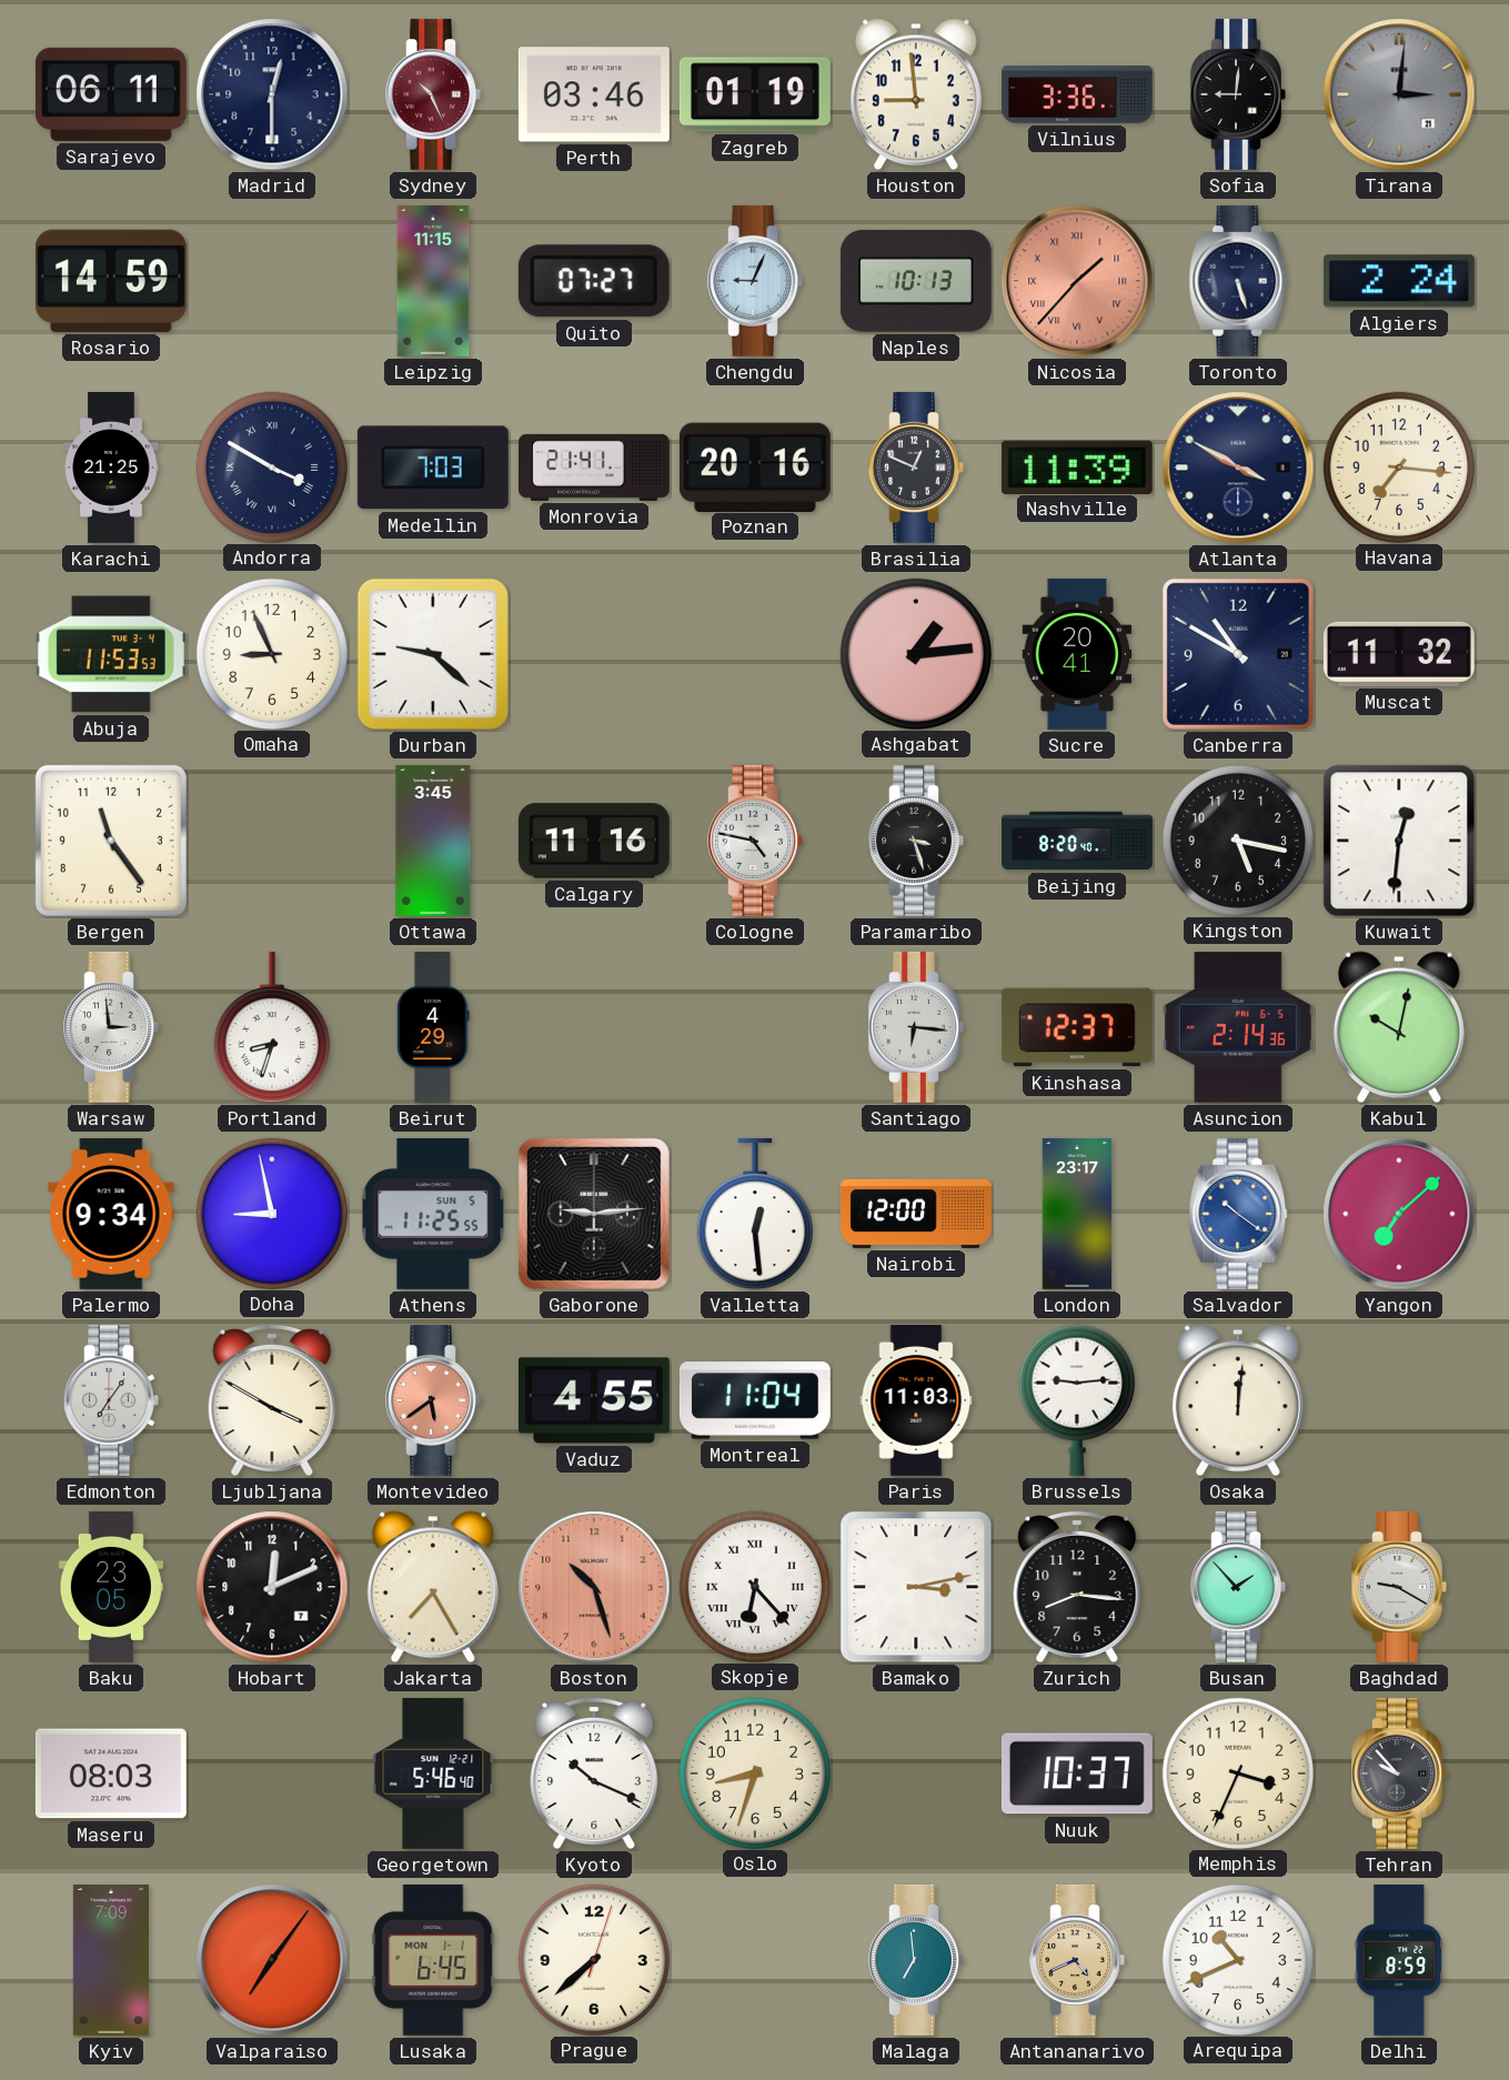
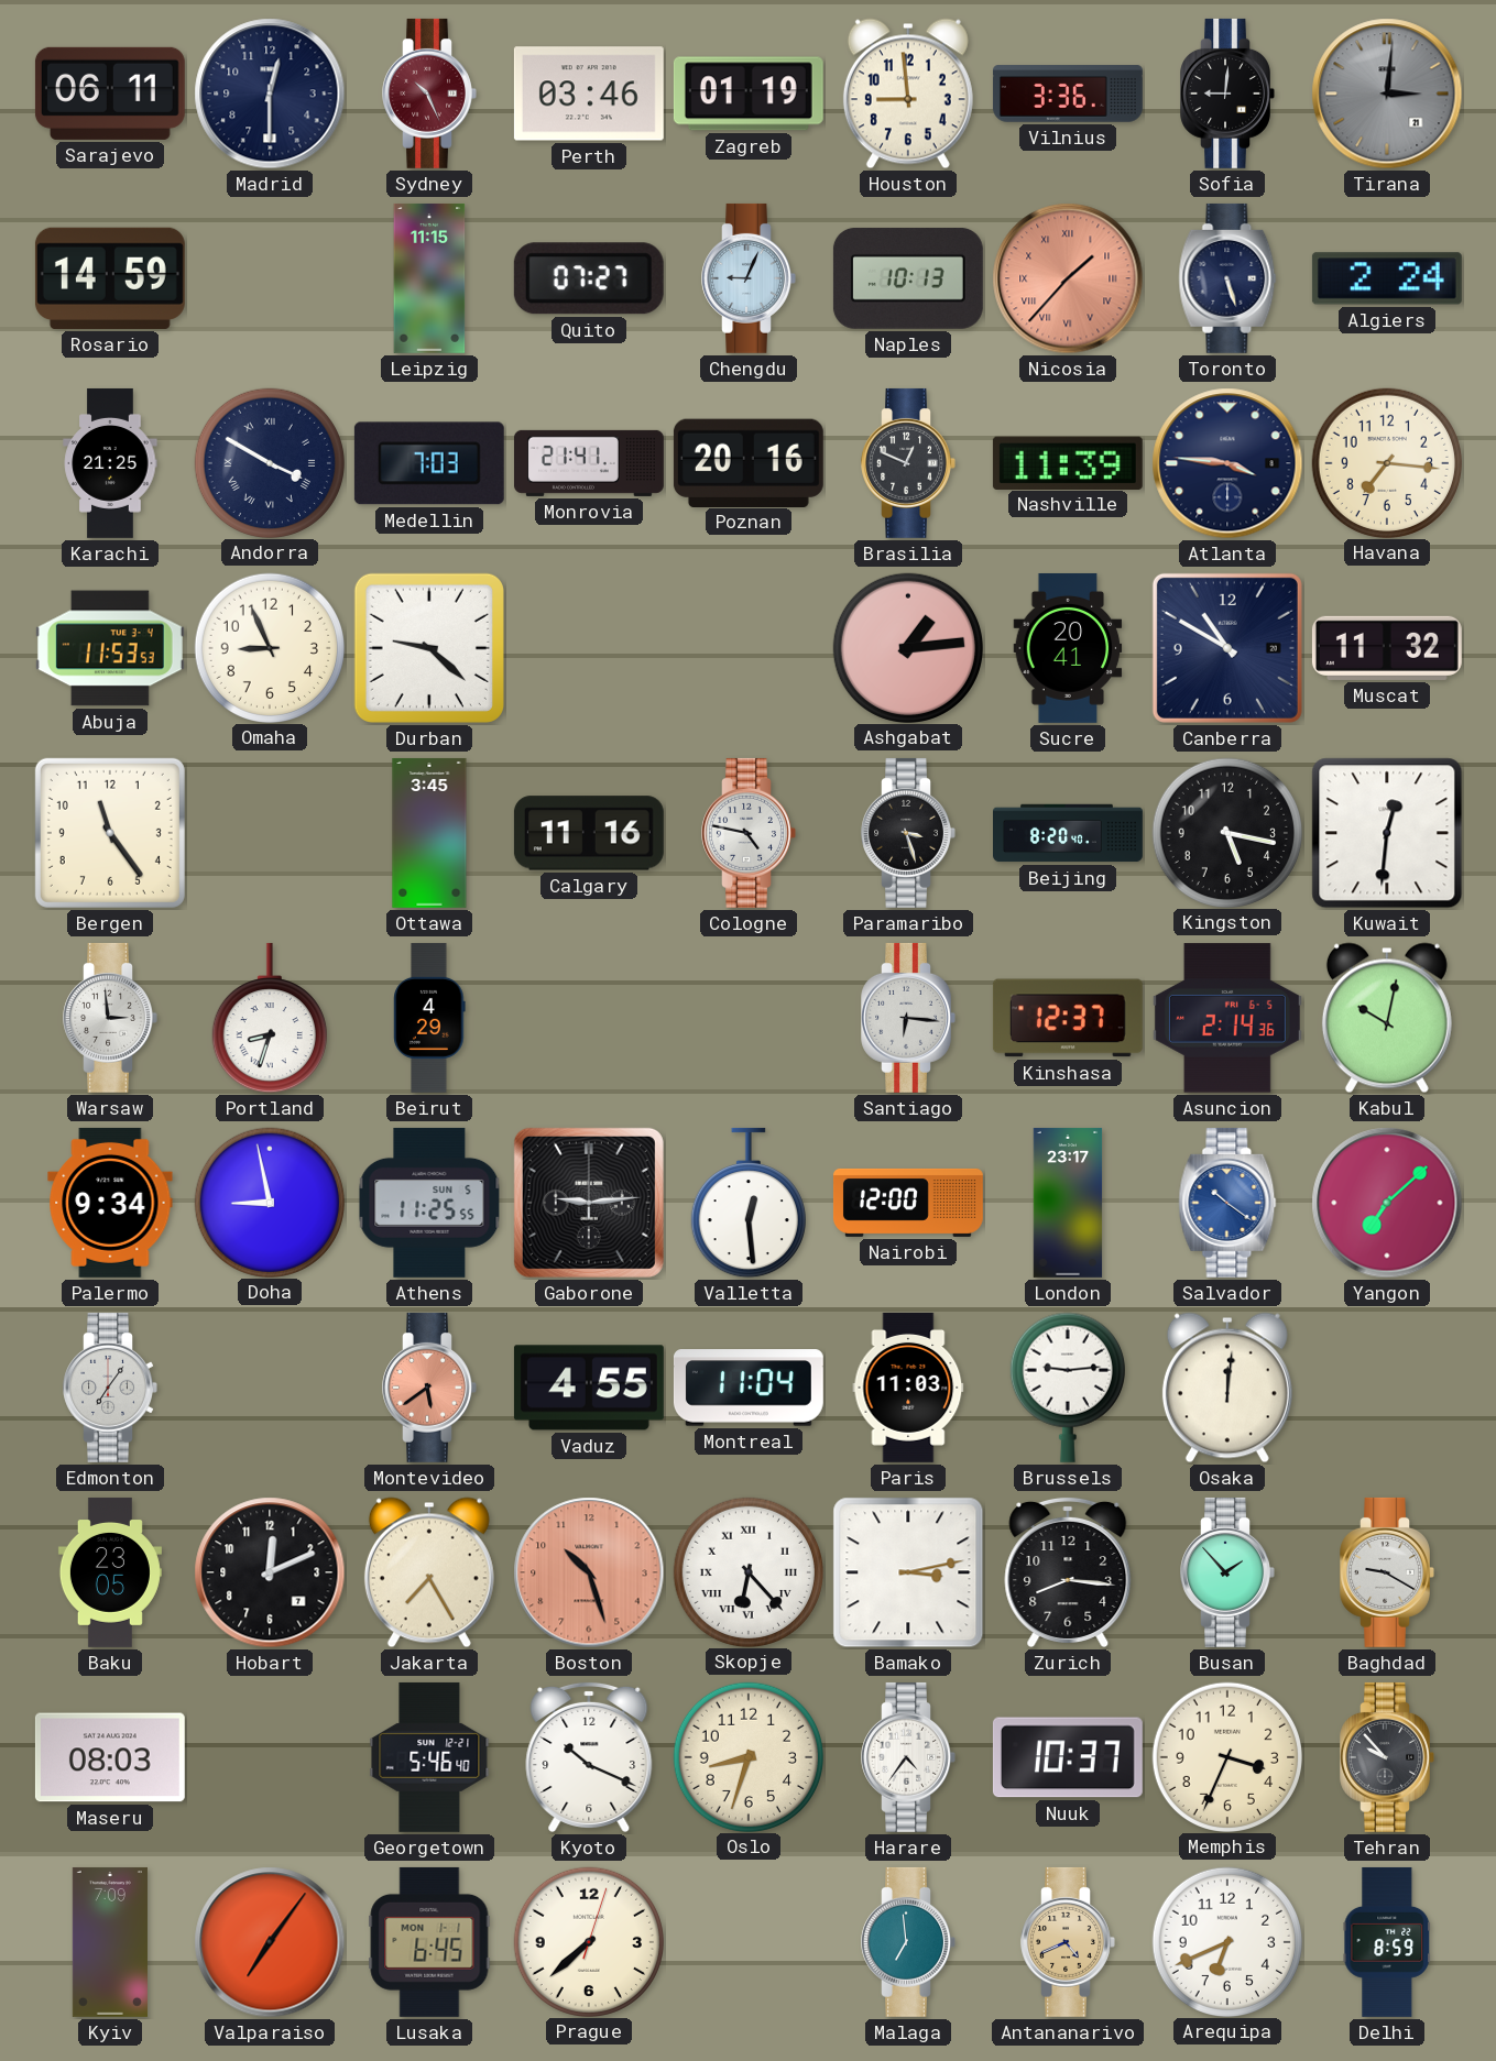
Atlanta: 3:50 -> 3:46
Ljubljana: 3:50 -> none
Harare: none -> 4:36
Arequipa: 10:41 -> 6:41
